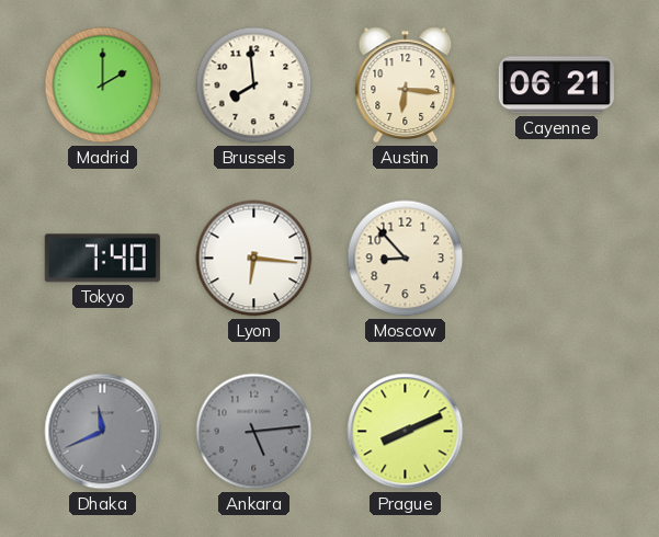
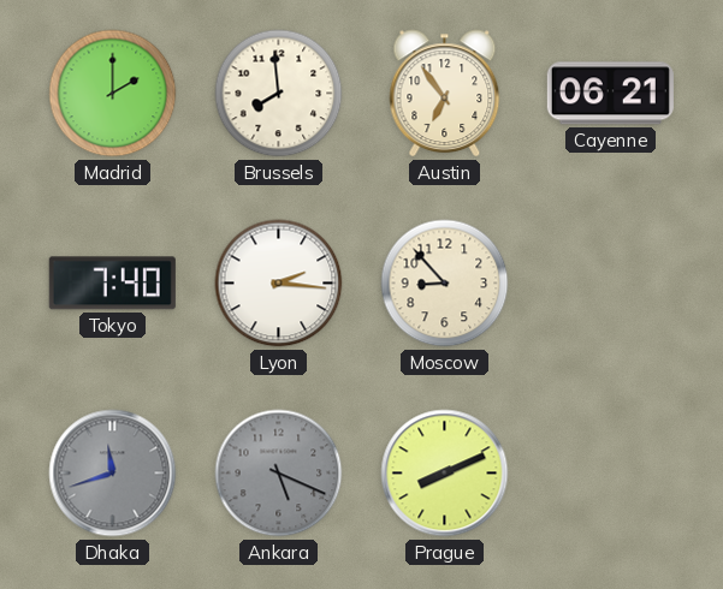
Austin: 6:16 -> 6:54
Lyon: 6:16 -> 2:16
Dhaka: 11:41 -> 11:42
Ankara: 5:14 -> 5:19
